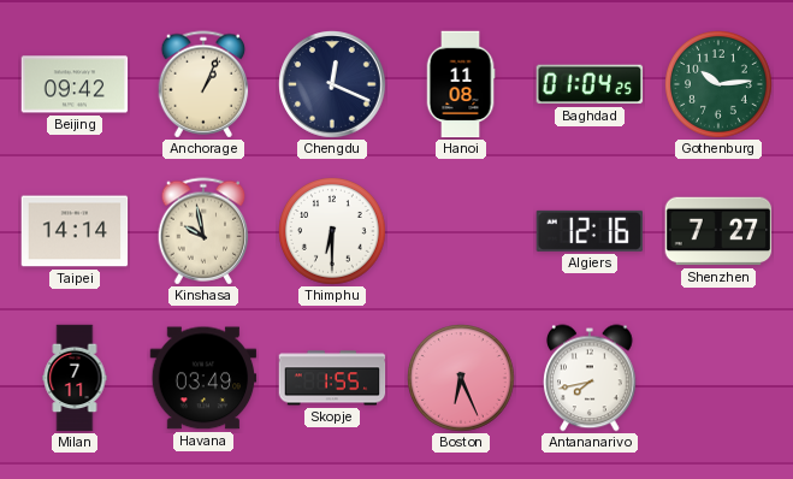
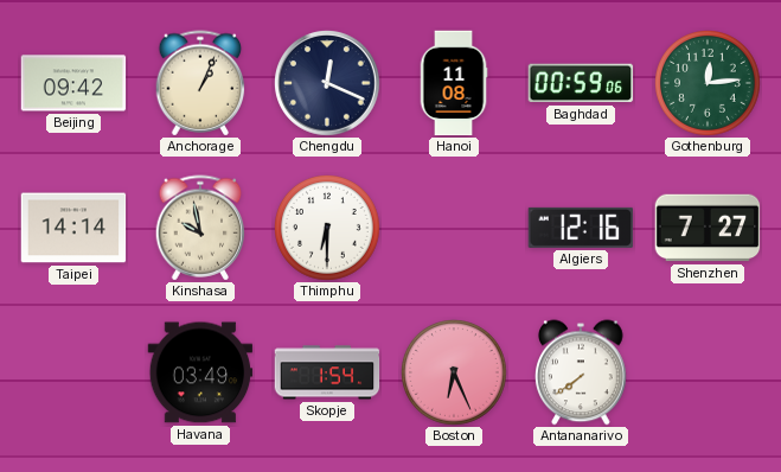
Baghdad: 01:04 -> 00:59
Gothenburg: 10:14 -> 12:14
Milan: 7:11 -> none
Skopje: 1:55 -> 1:54
Antananarivo: 7:43 -> 7:39
